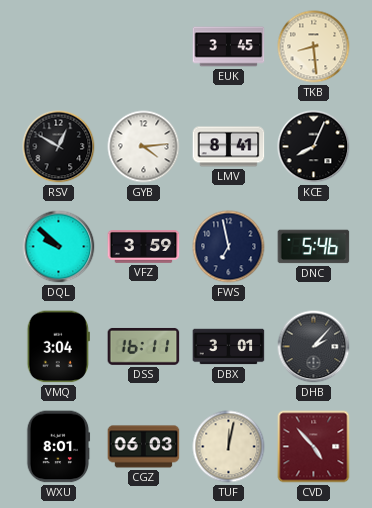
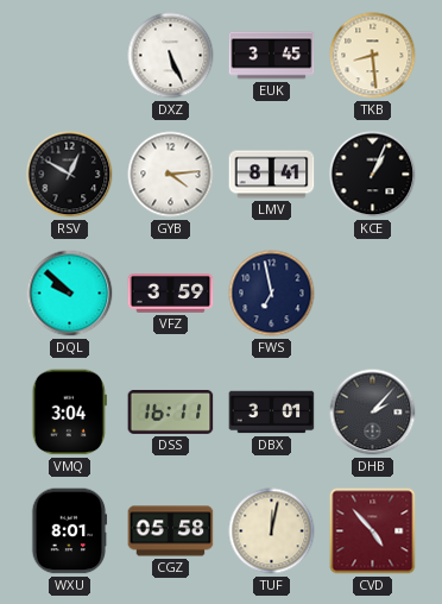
DXZ: none -> 5:26
KCE: 8:04 -> 1:04
DNC: 5:46 -> none
CGZ: 06:03 -> 05:58
